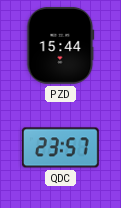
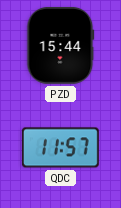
QDC: 23:57 -> 11:57
